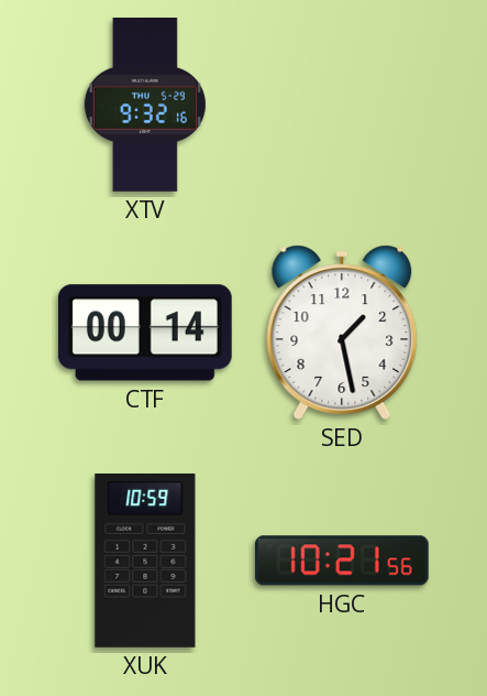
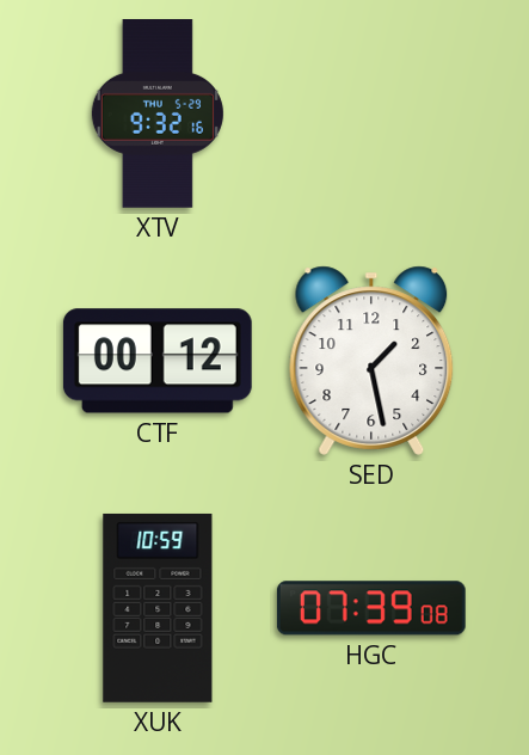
CTF: 00:14 -> 00:12
HGC: 10:21 -> 07:39
